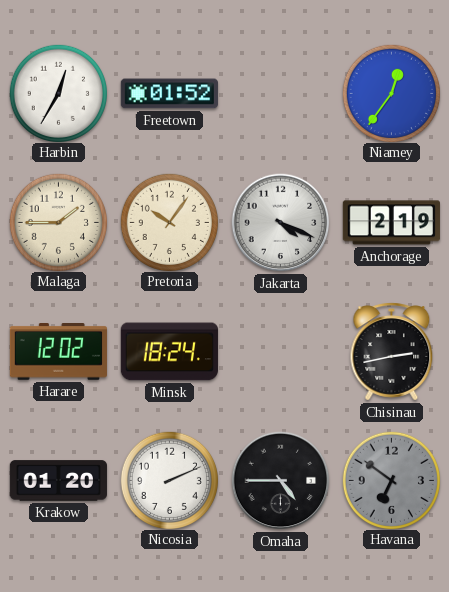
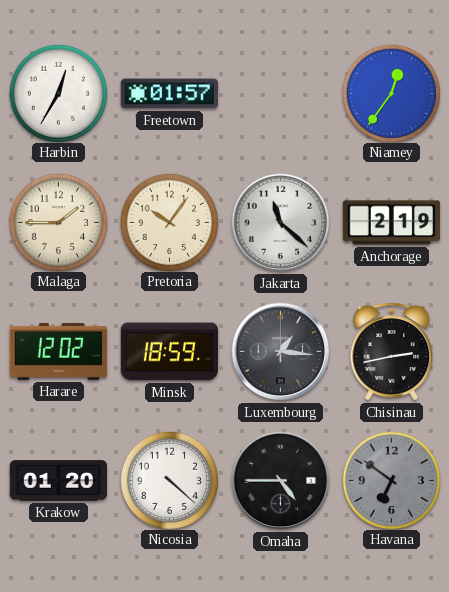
Freetown: 01:52 -> 01:57
Jakarta: 4:19 -> 11:22
Minsk: 18:24 -> 18:59
Luxembourg: none -> 1:16
Nicosia: 2:11 -> 4:22
